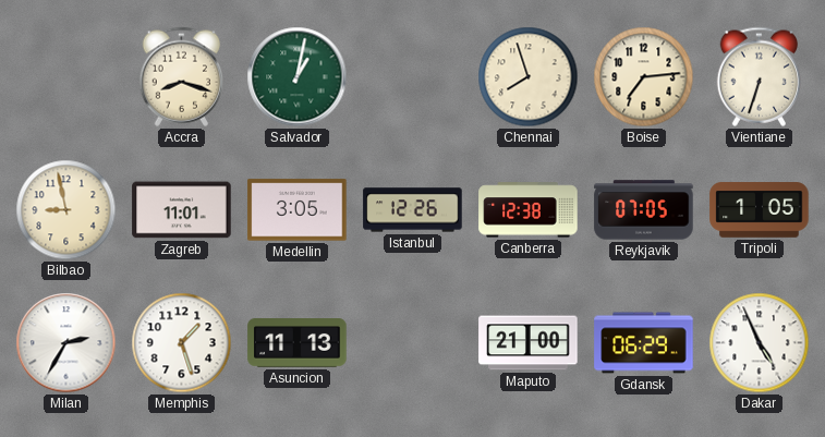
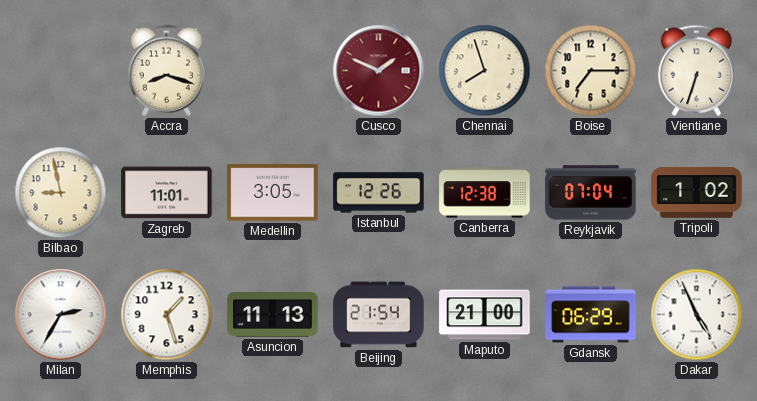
Salvador: 1:02 -> none
Cusco: none -> 1:49
Boise: 7:14 -> 7:15
Reykjavik: 07:05 -> 07:04
Tripoli: 1:05 -> 1:02
Beijing: none -> 21:54
